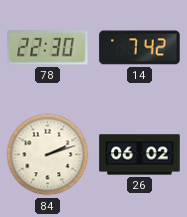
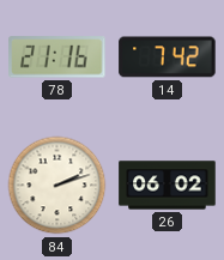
78: 22:30 -> 21:16
